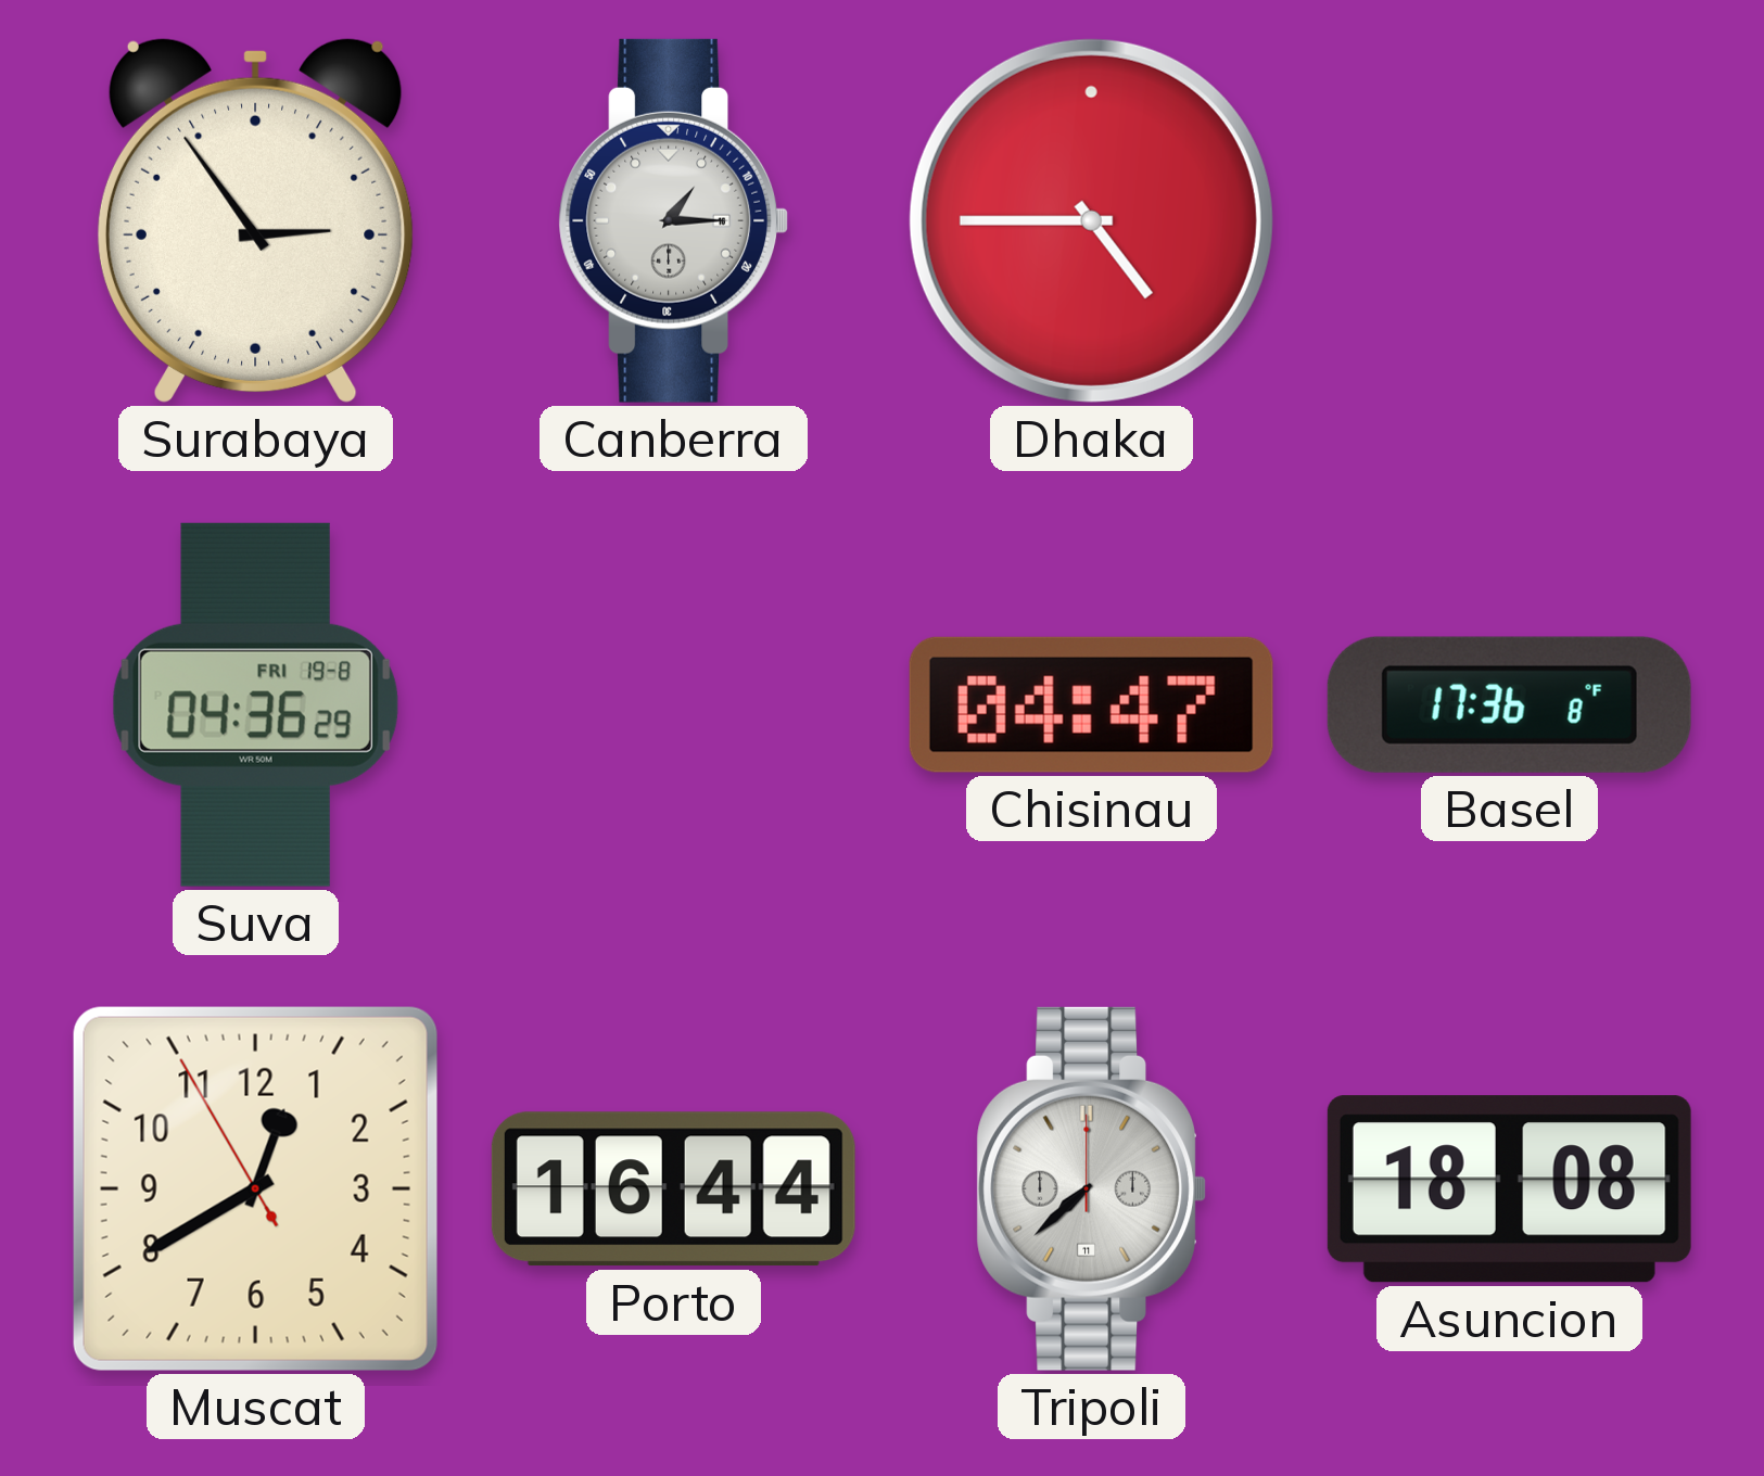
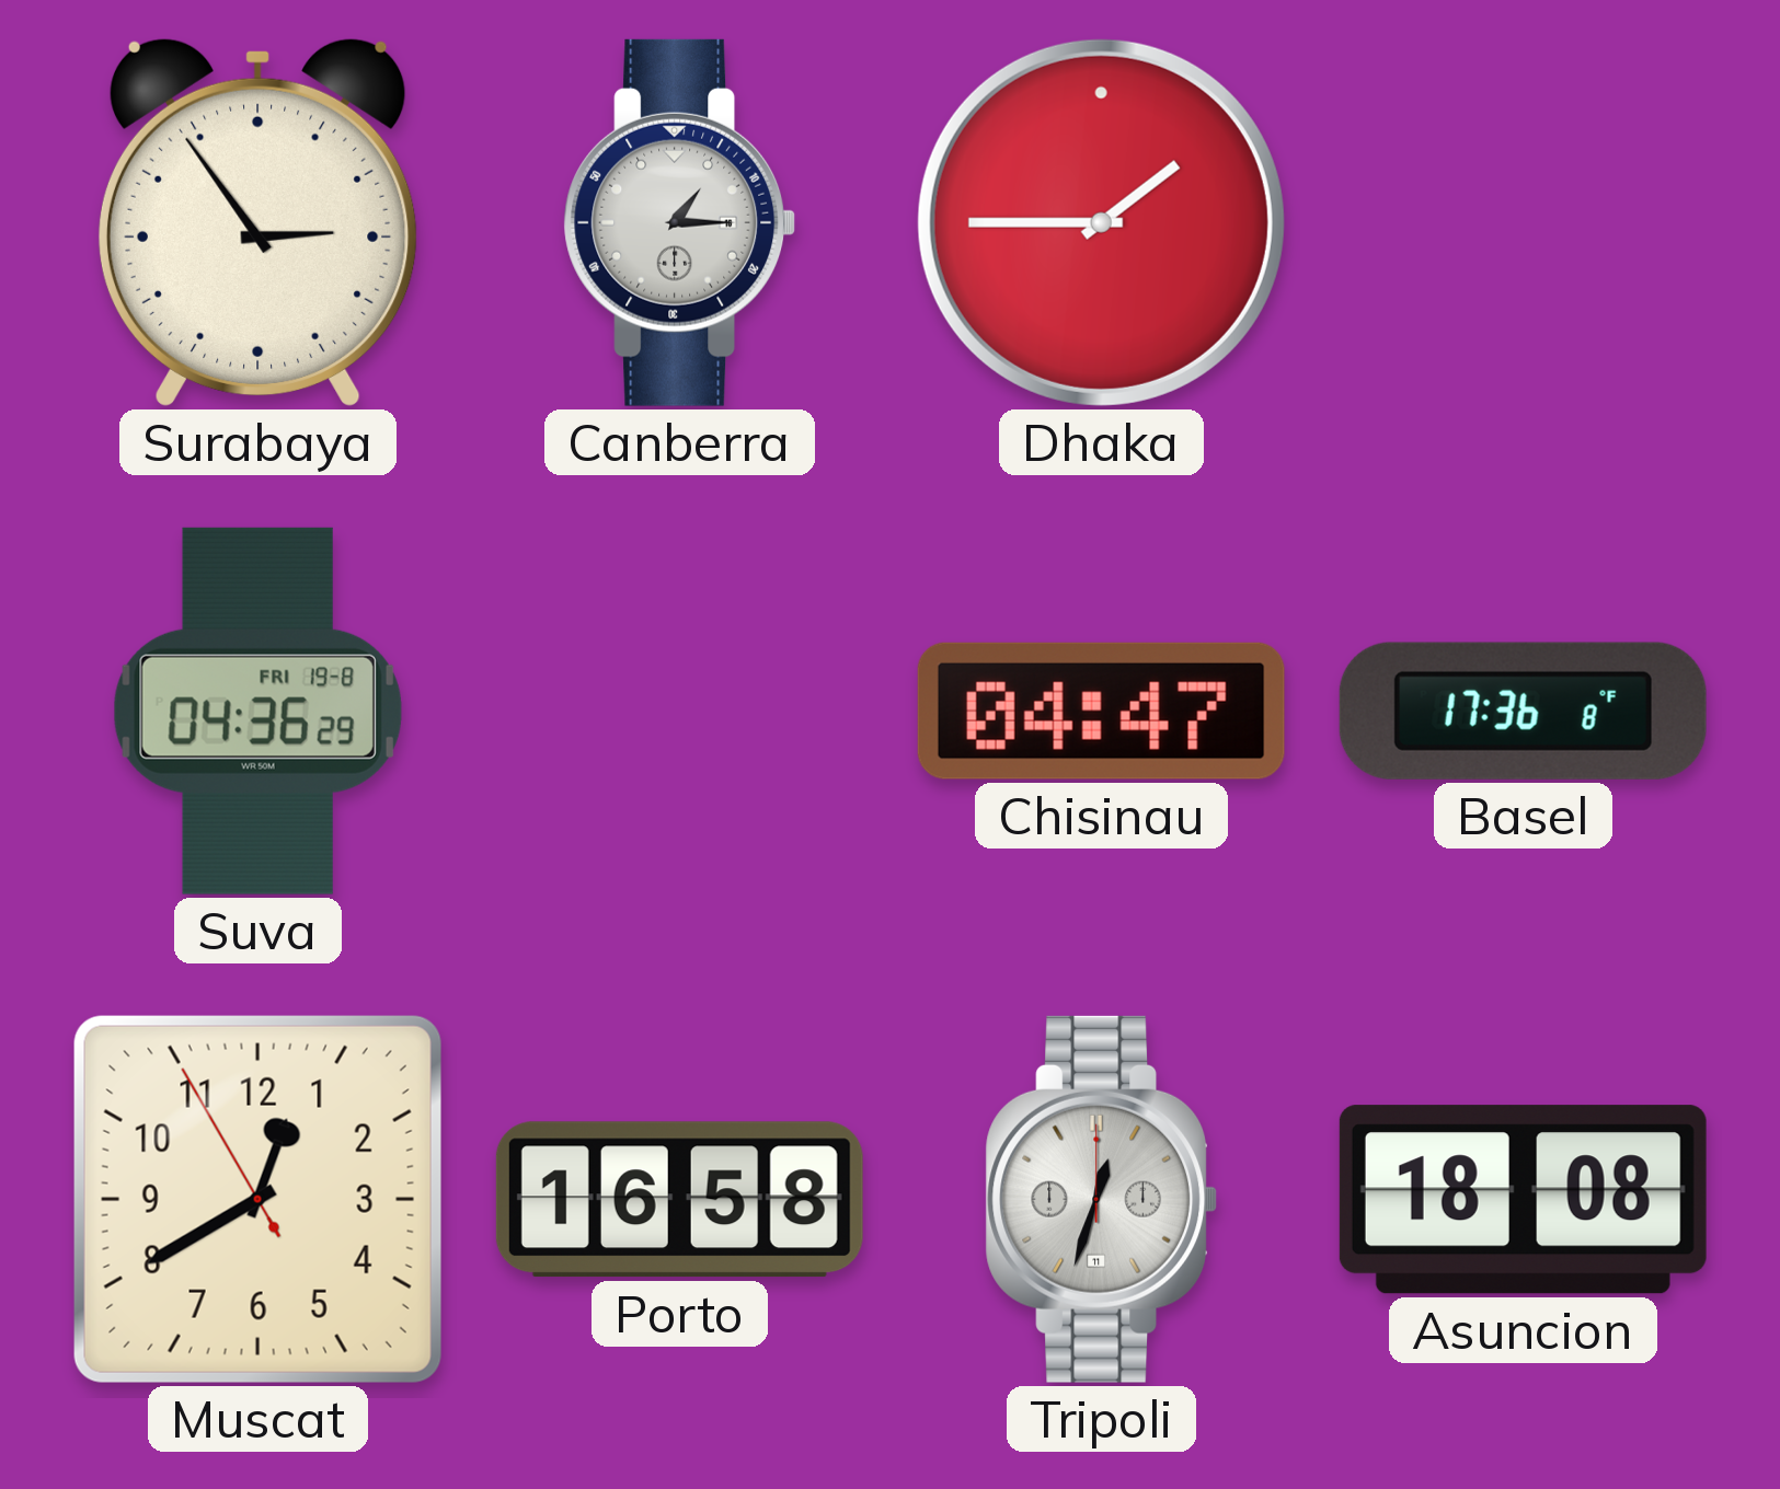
Dhaka: 4:45 -> 1:45
Porto: 16:44 -> 16:58
Tripoli: 7:38 -> 12:33
